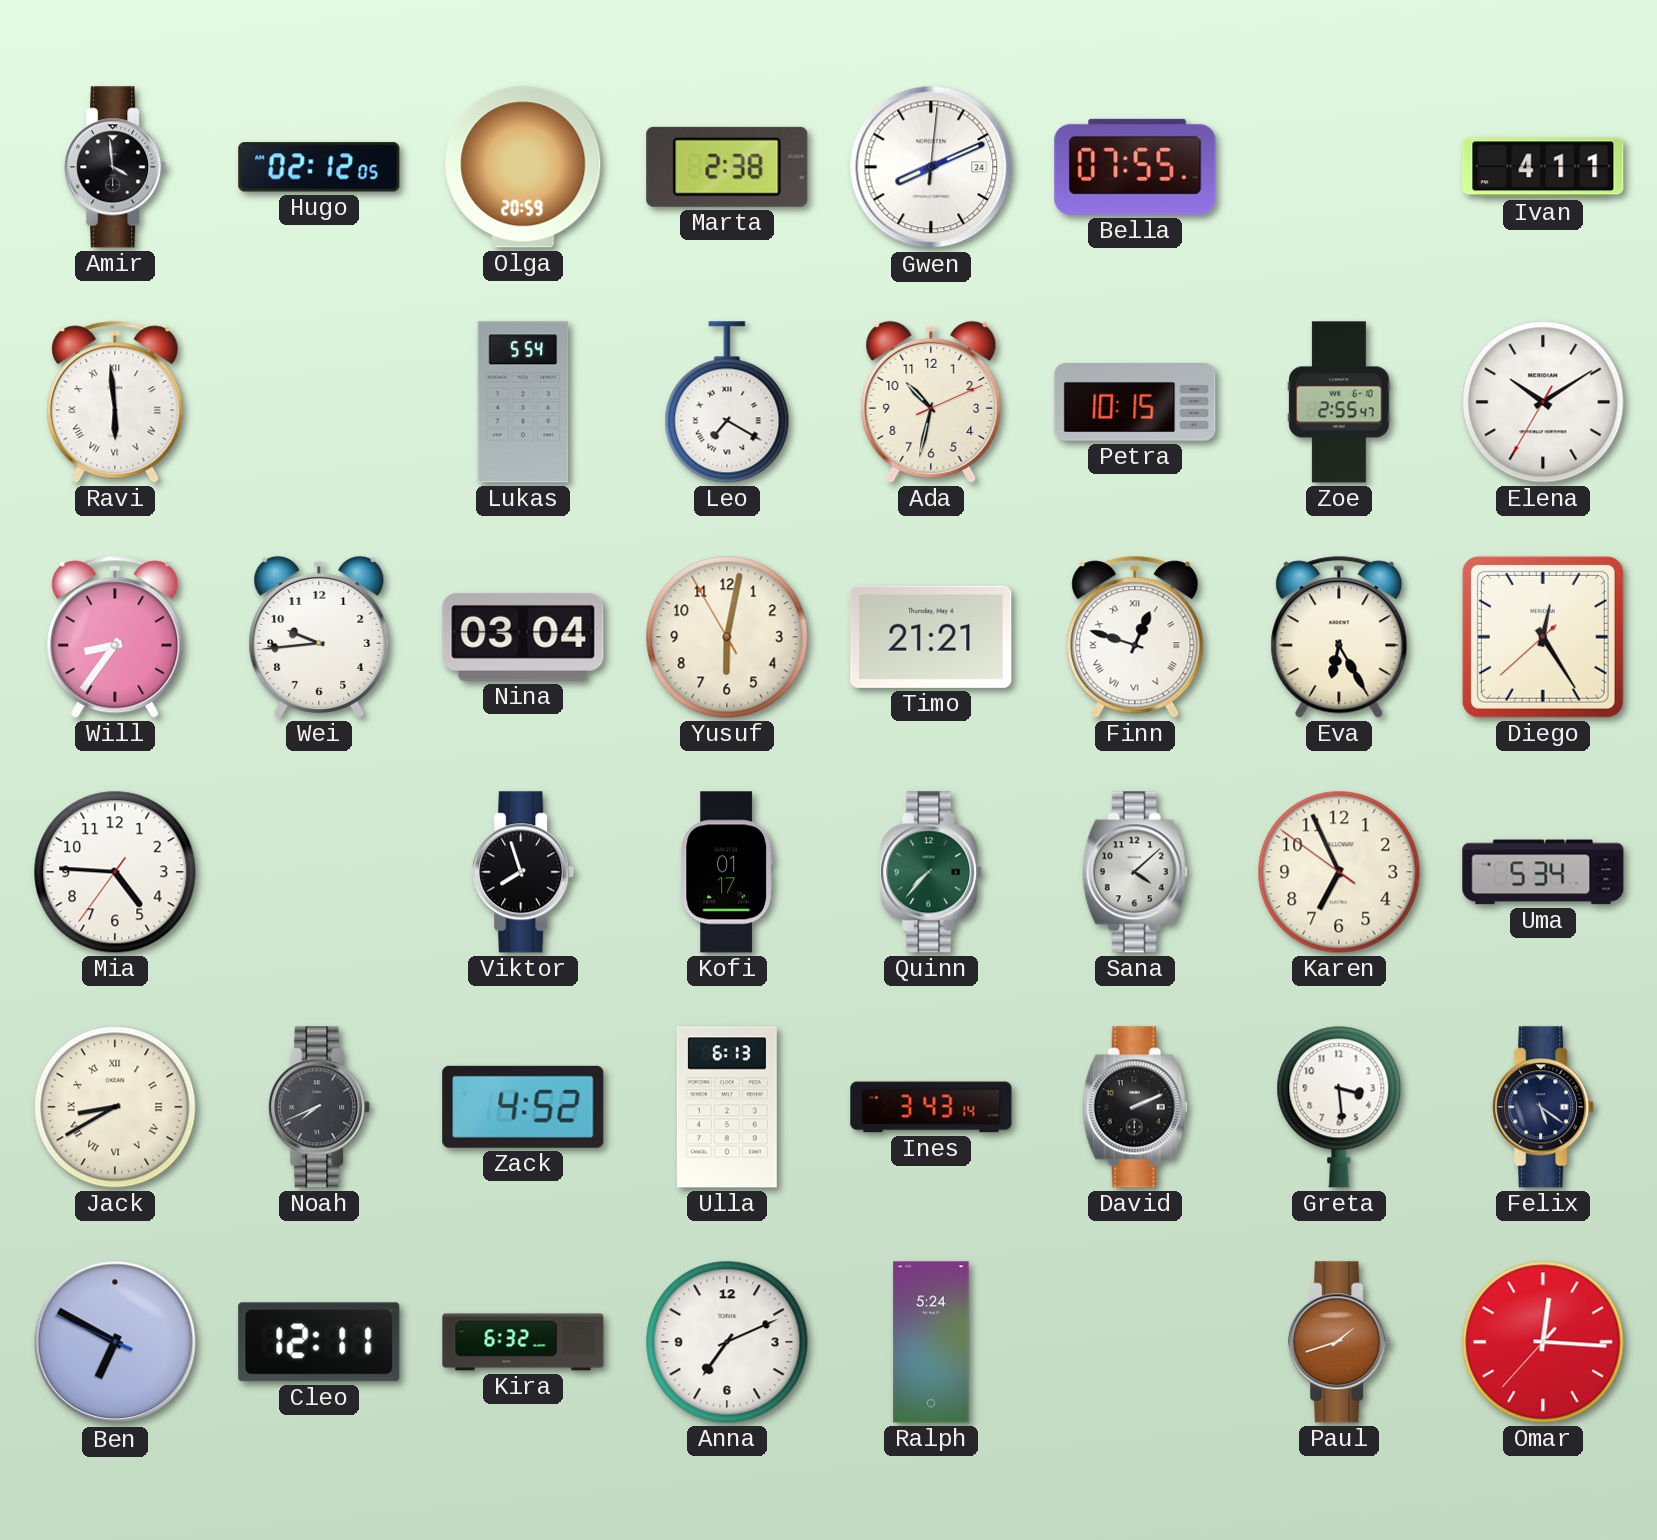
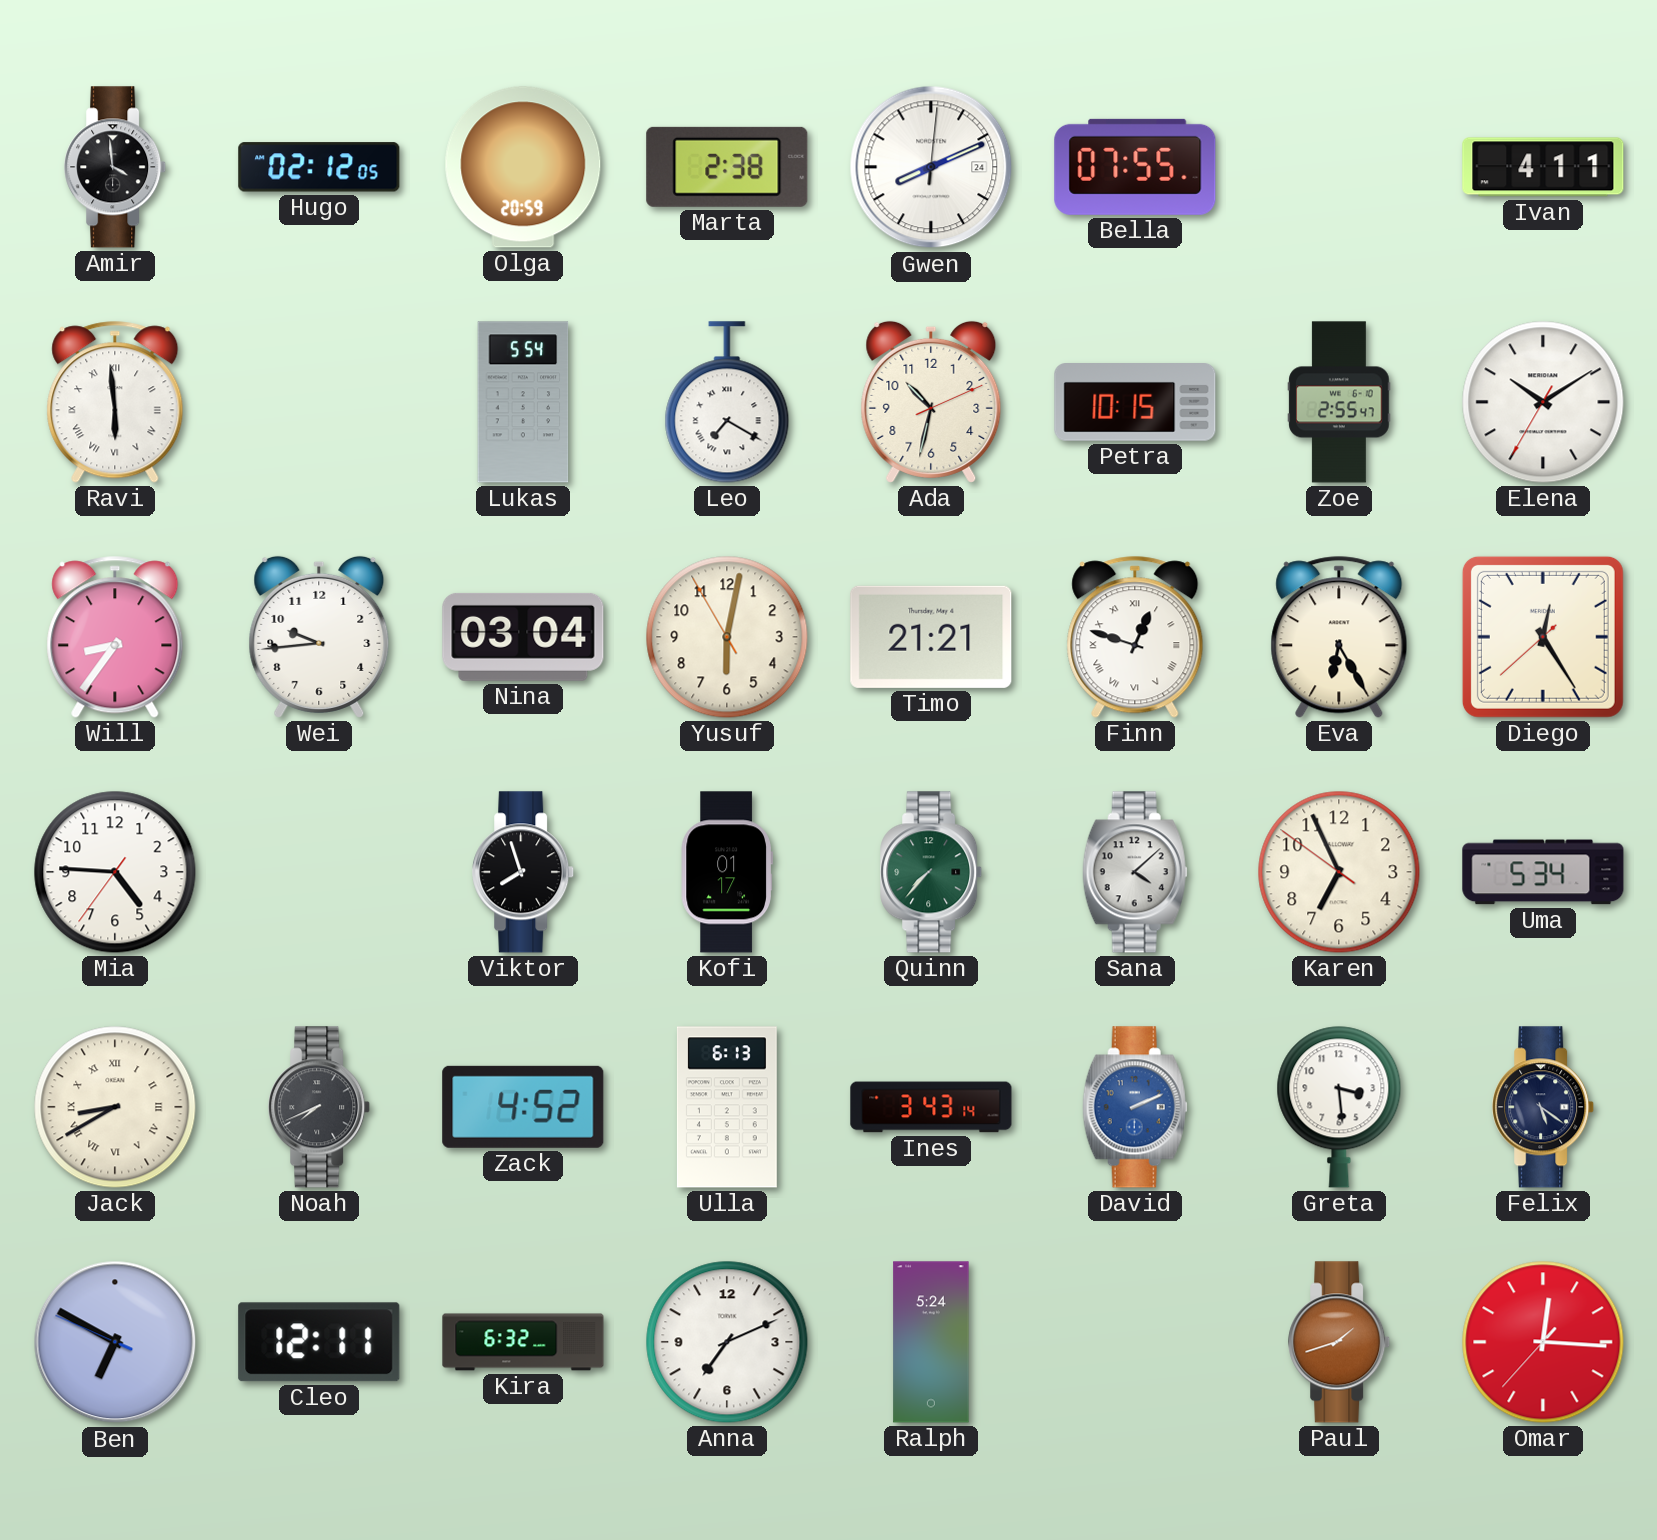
David dial: black -> blue
